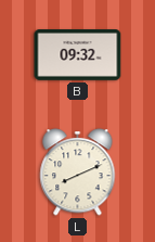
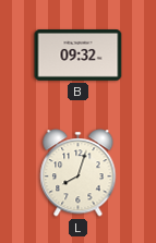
L: 8:11 -> 8:03
